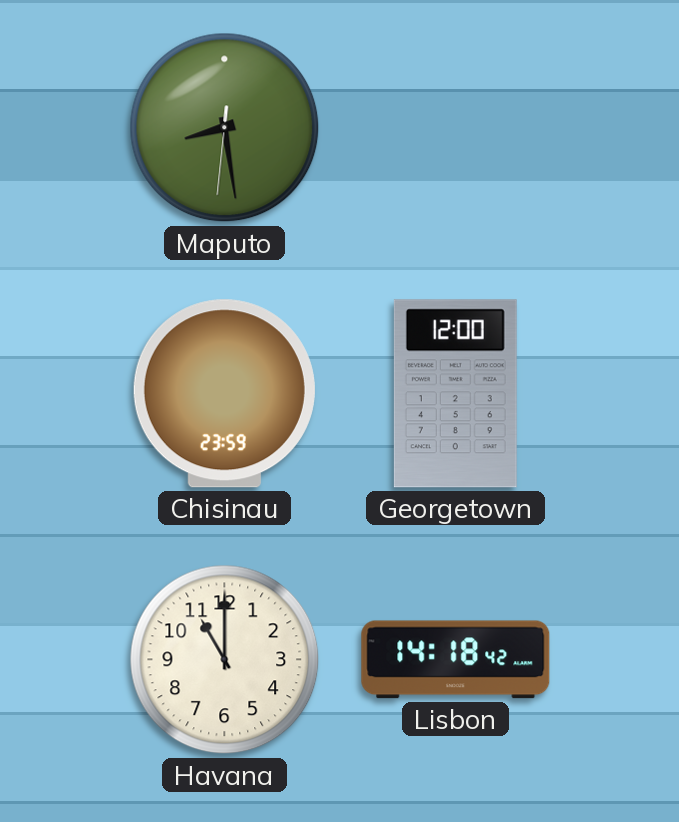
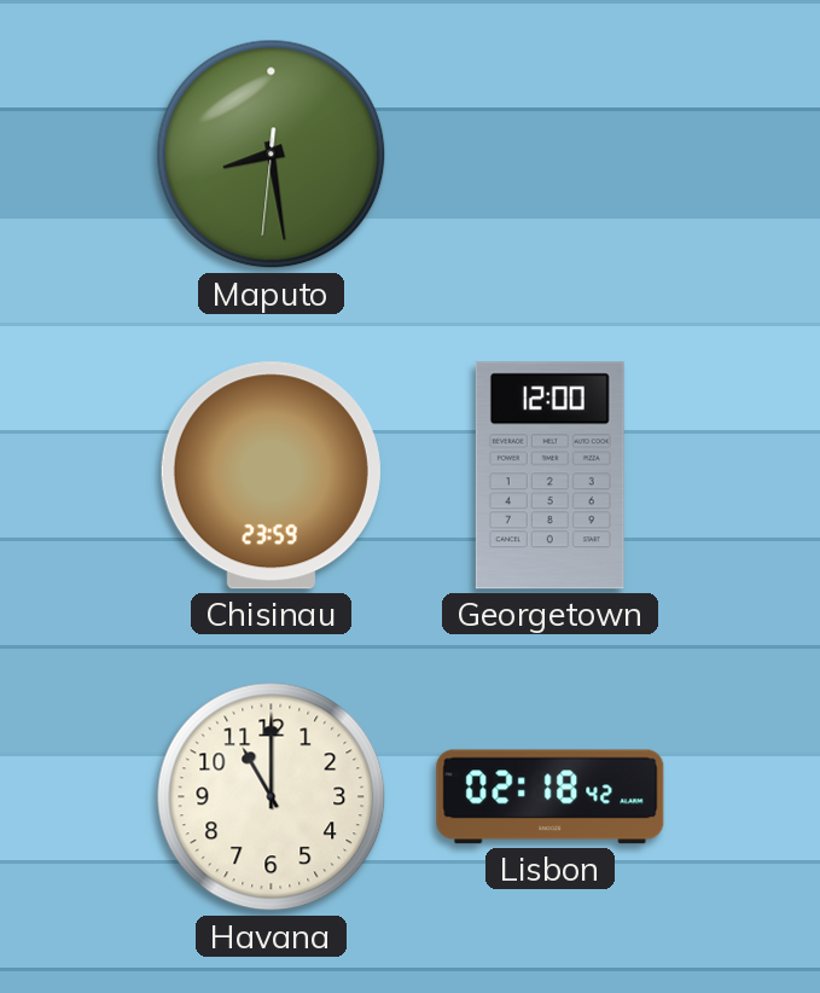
Lisbon: 14:18 -> 02:18
